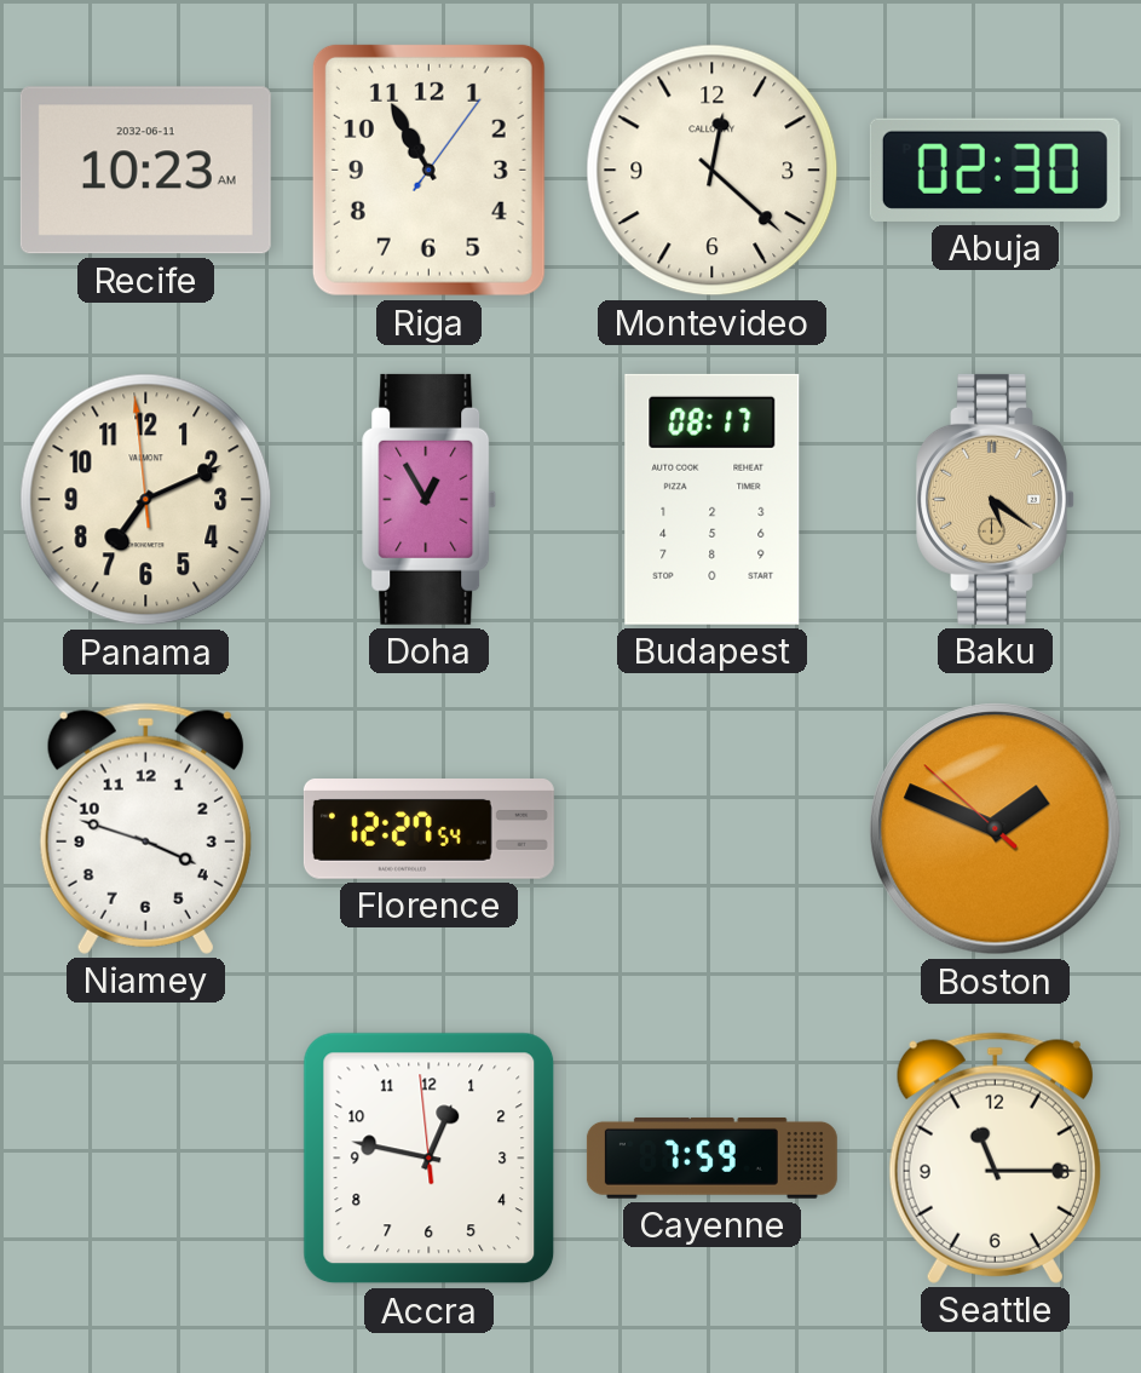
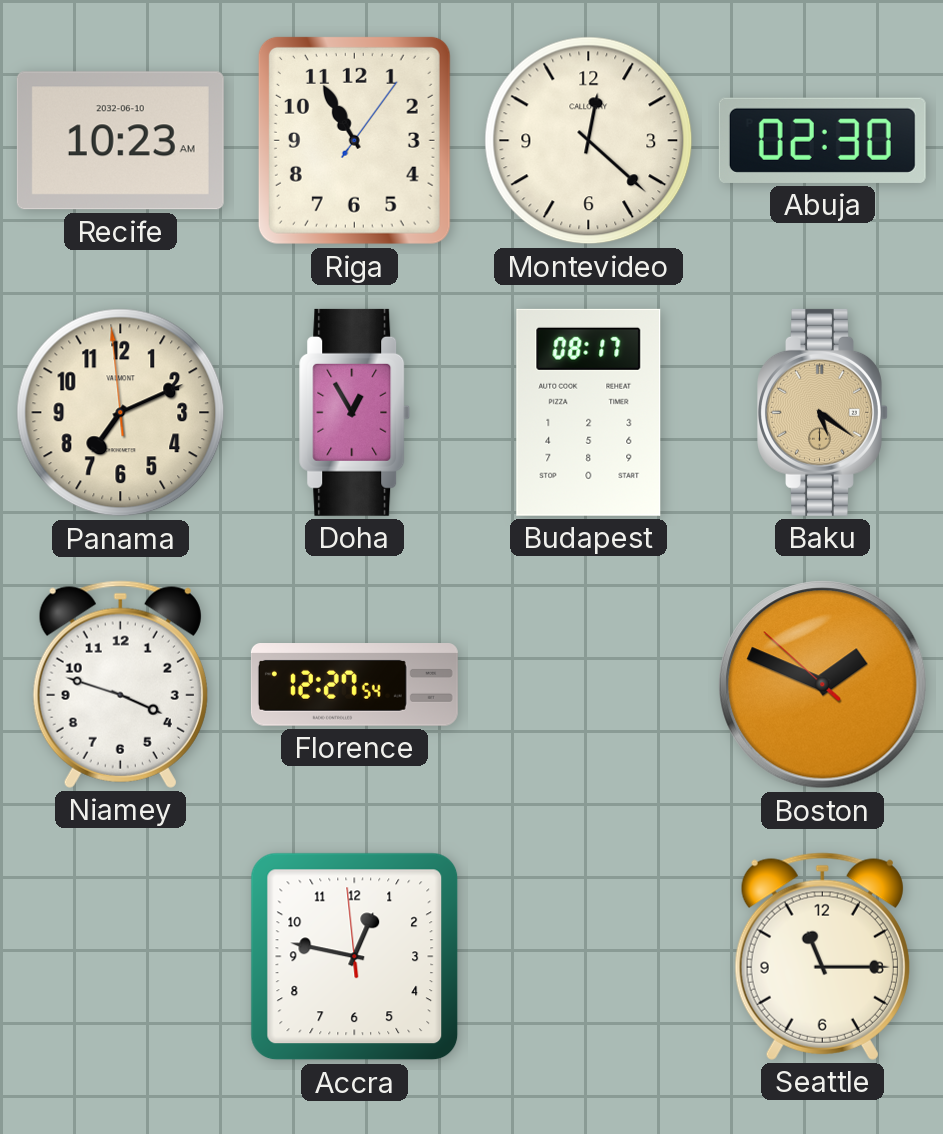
Recife date: 2032-06-11 -> 2032-06-10
Cayenne: 7:59 -> none
